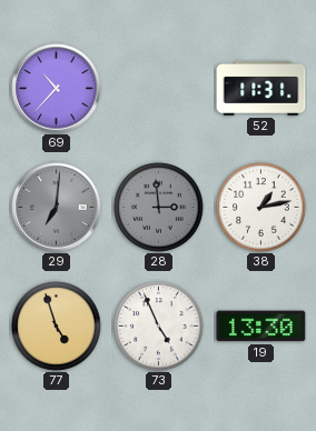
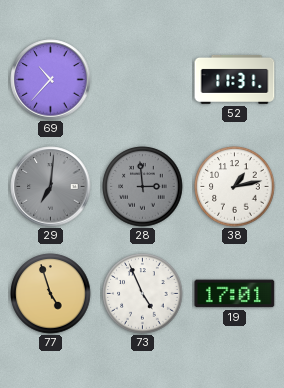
19: 13:30 -> 17:01
